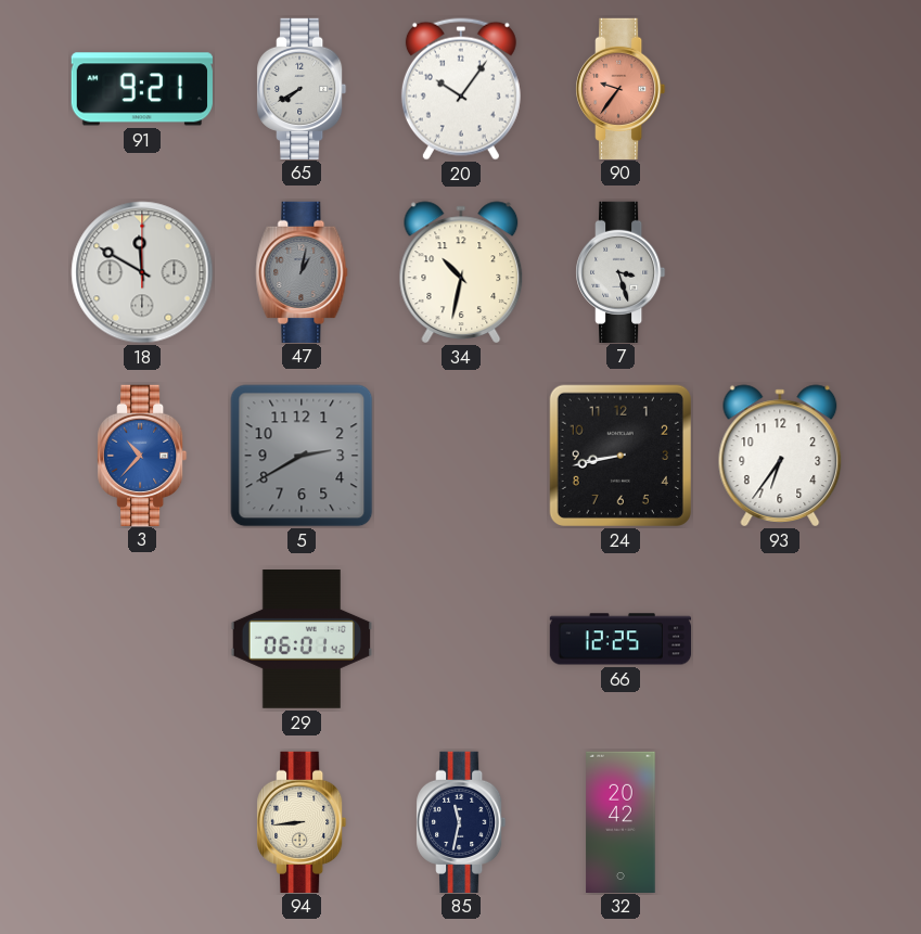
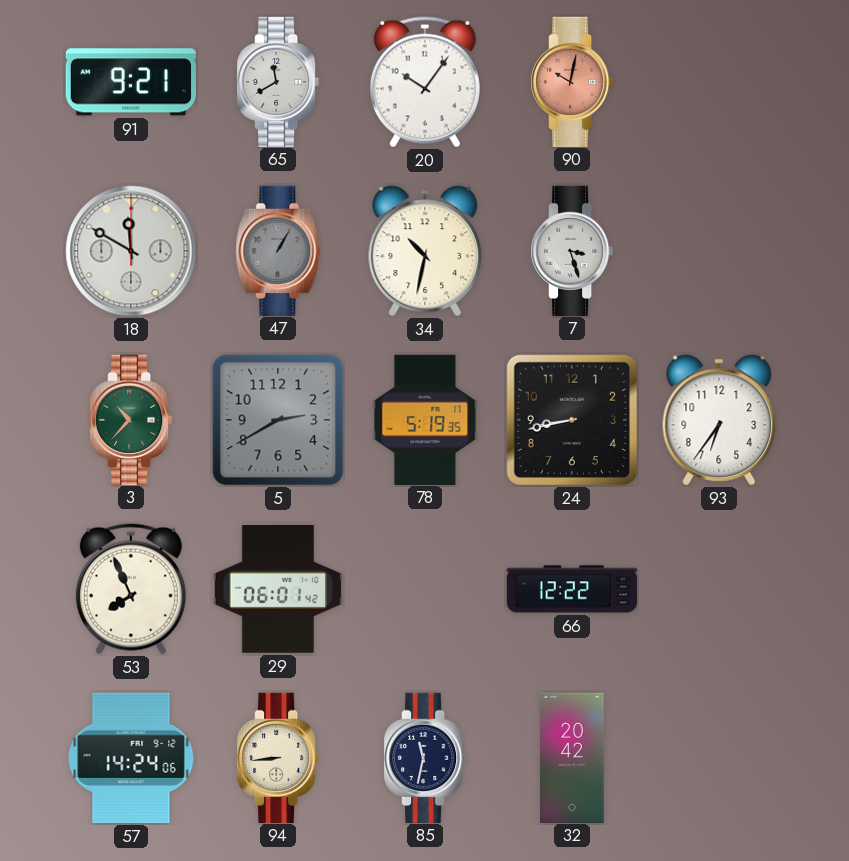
65: 7:40 -> 11:40
90: 9:36 -> 10:02
47: 1:02 -> 1:05
3 dial: blue -> green
78: none -> 5:19
53: none -> 7:56
66: 12:25 -> 12:22
57: none -> 14:24
